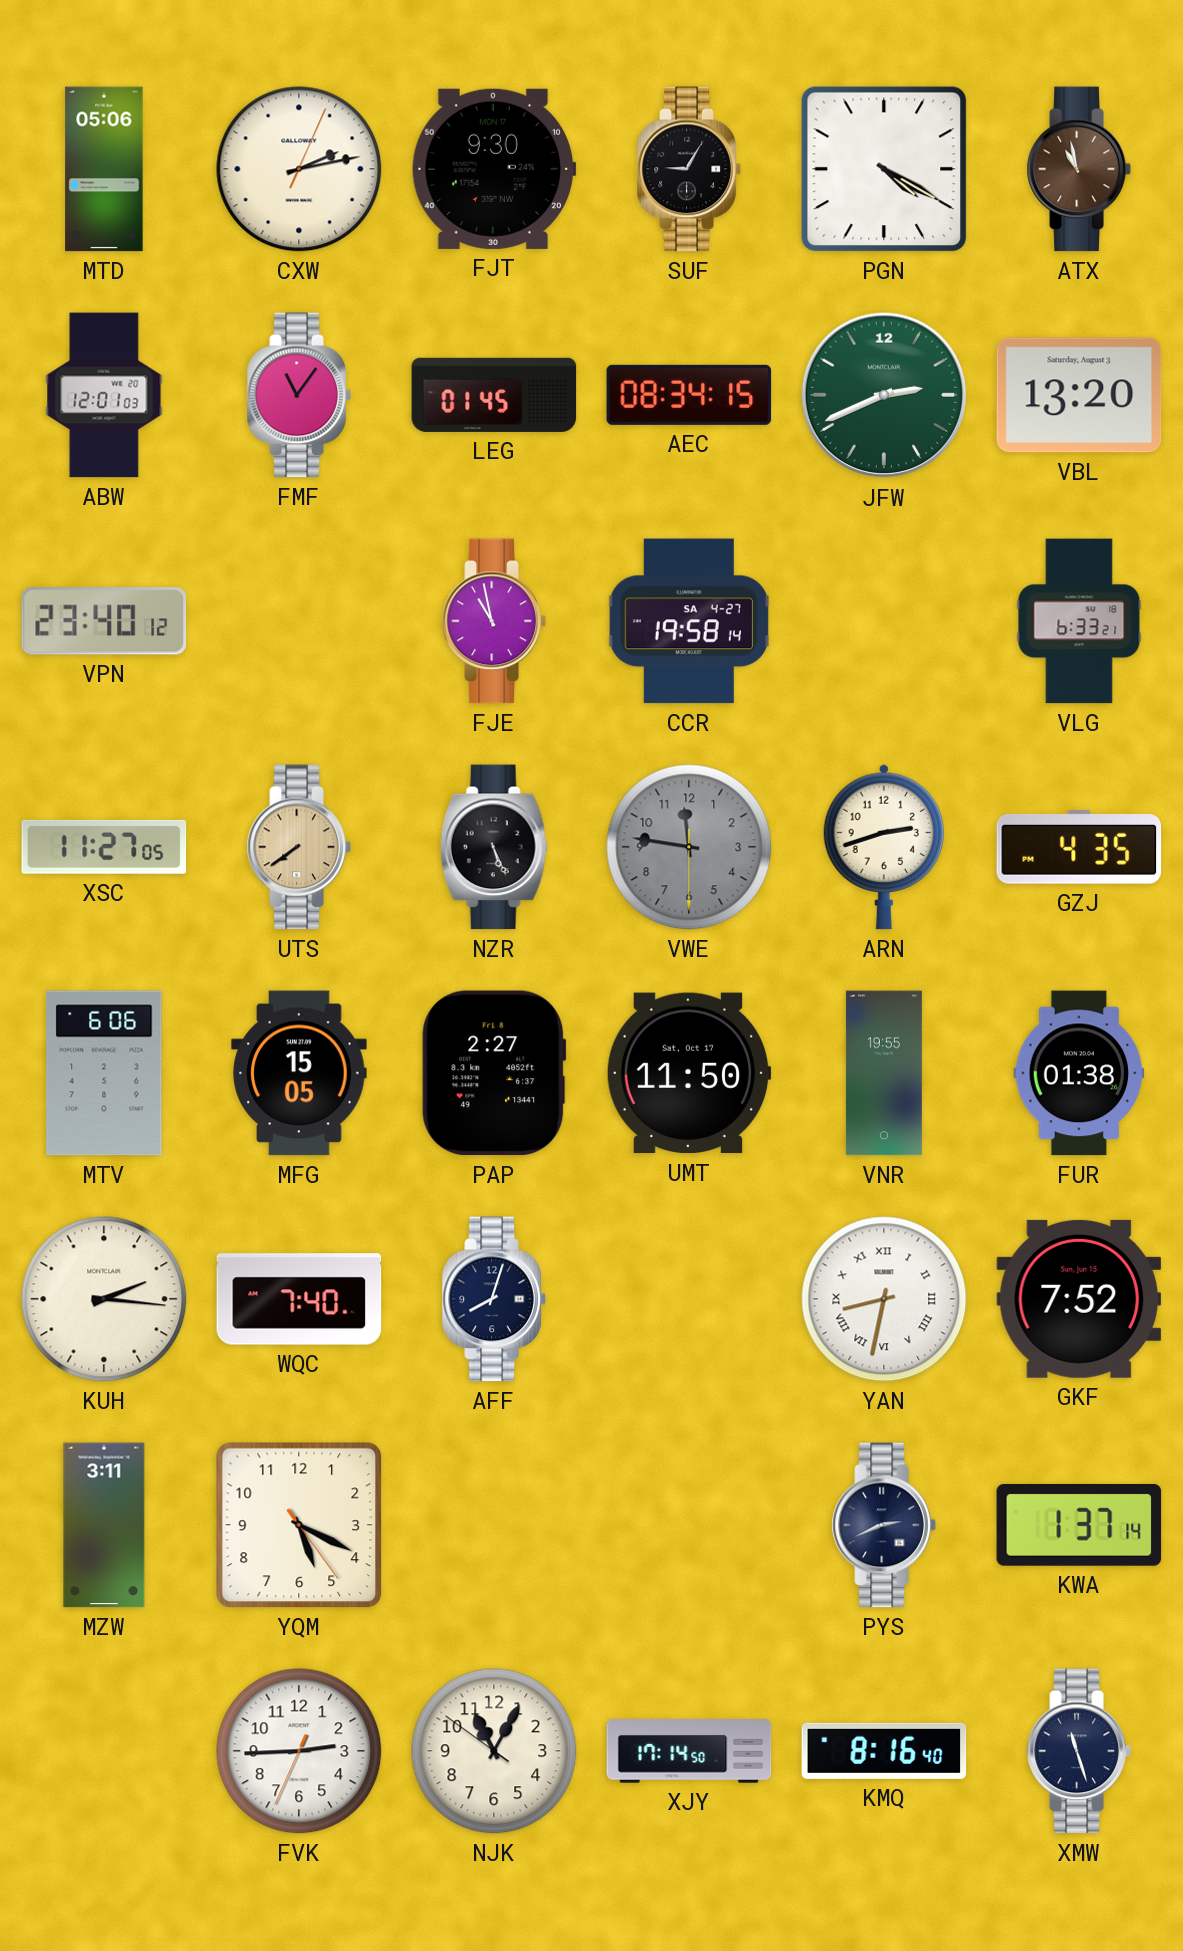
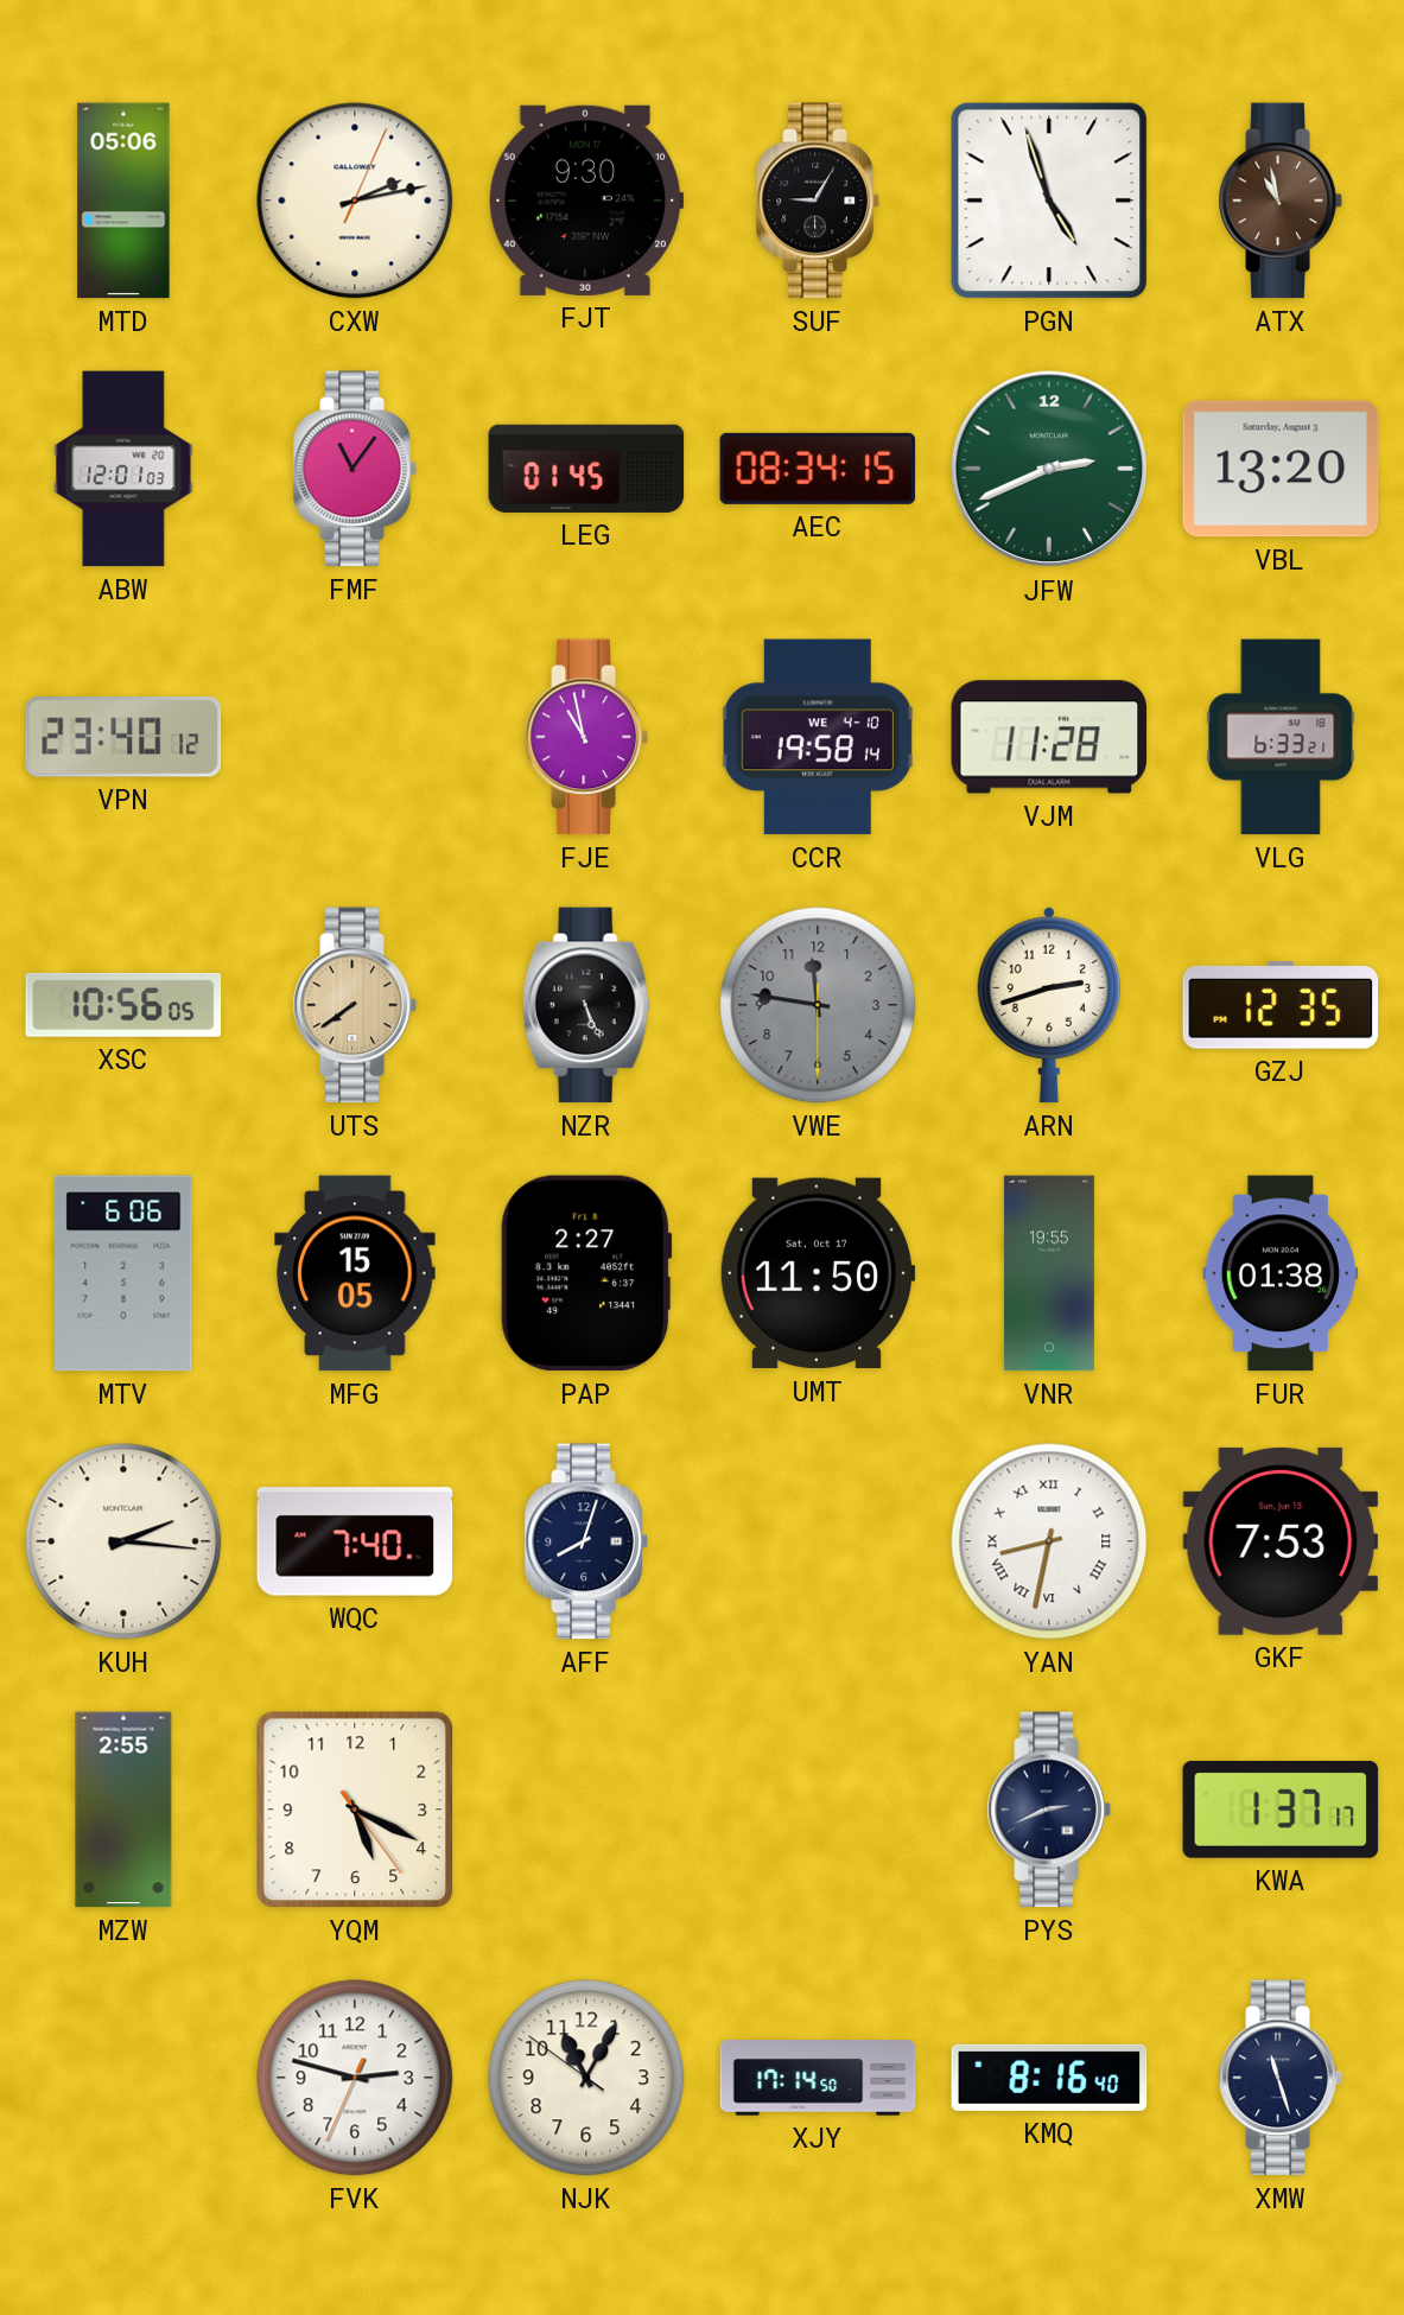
PGN: 4:20 -> 4:57
CCR date: SA 4-27 -> WE 4-10
VJM: none -> 11:28
XSC: 11:27 -> 10:56
GZJ: 4:35 -> 12:35
GKF: 7:52 -> 7:53
MZW: 3:11 -> 2:55
KWA: 1:37:14 -> 1:37:17
FVK: 2:44 -> 2:47
